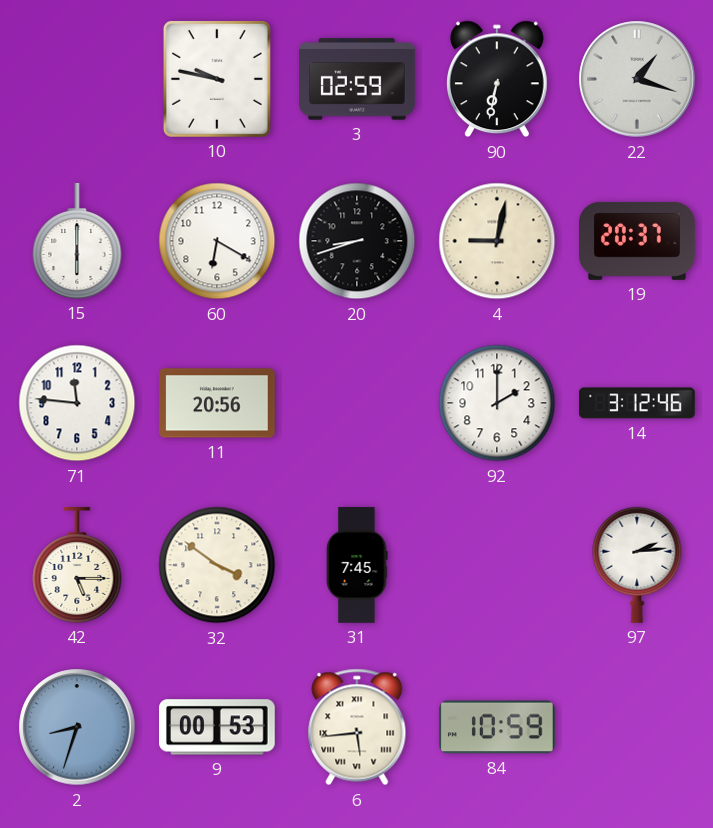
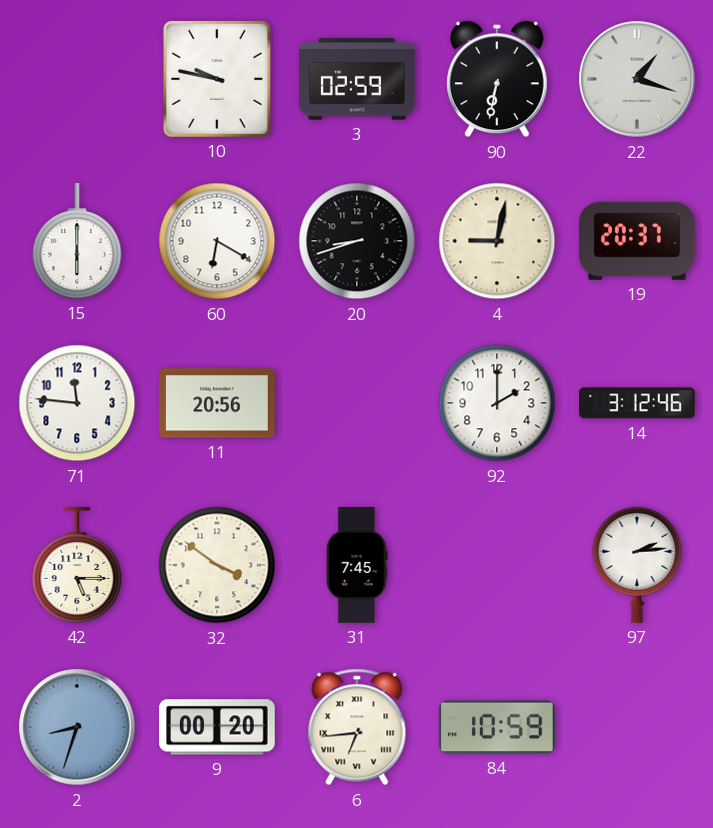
9: 00:53 -> 00:20
6: 5:44 -> 6:44
